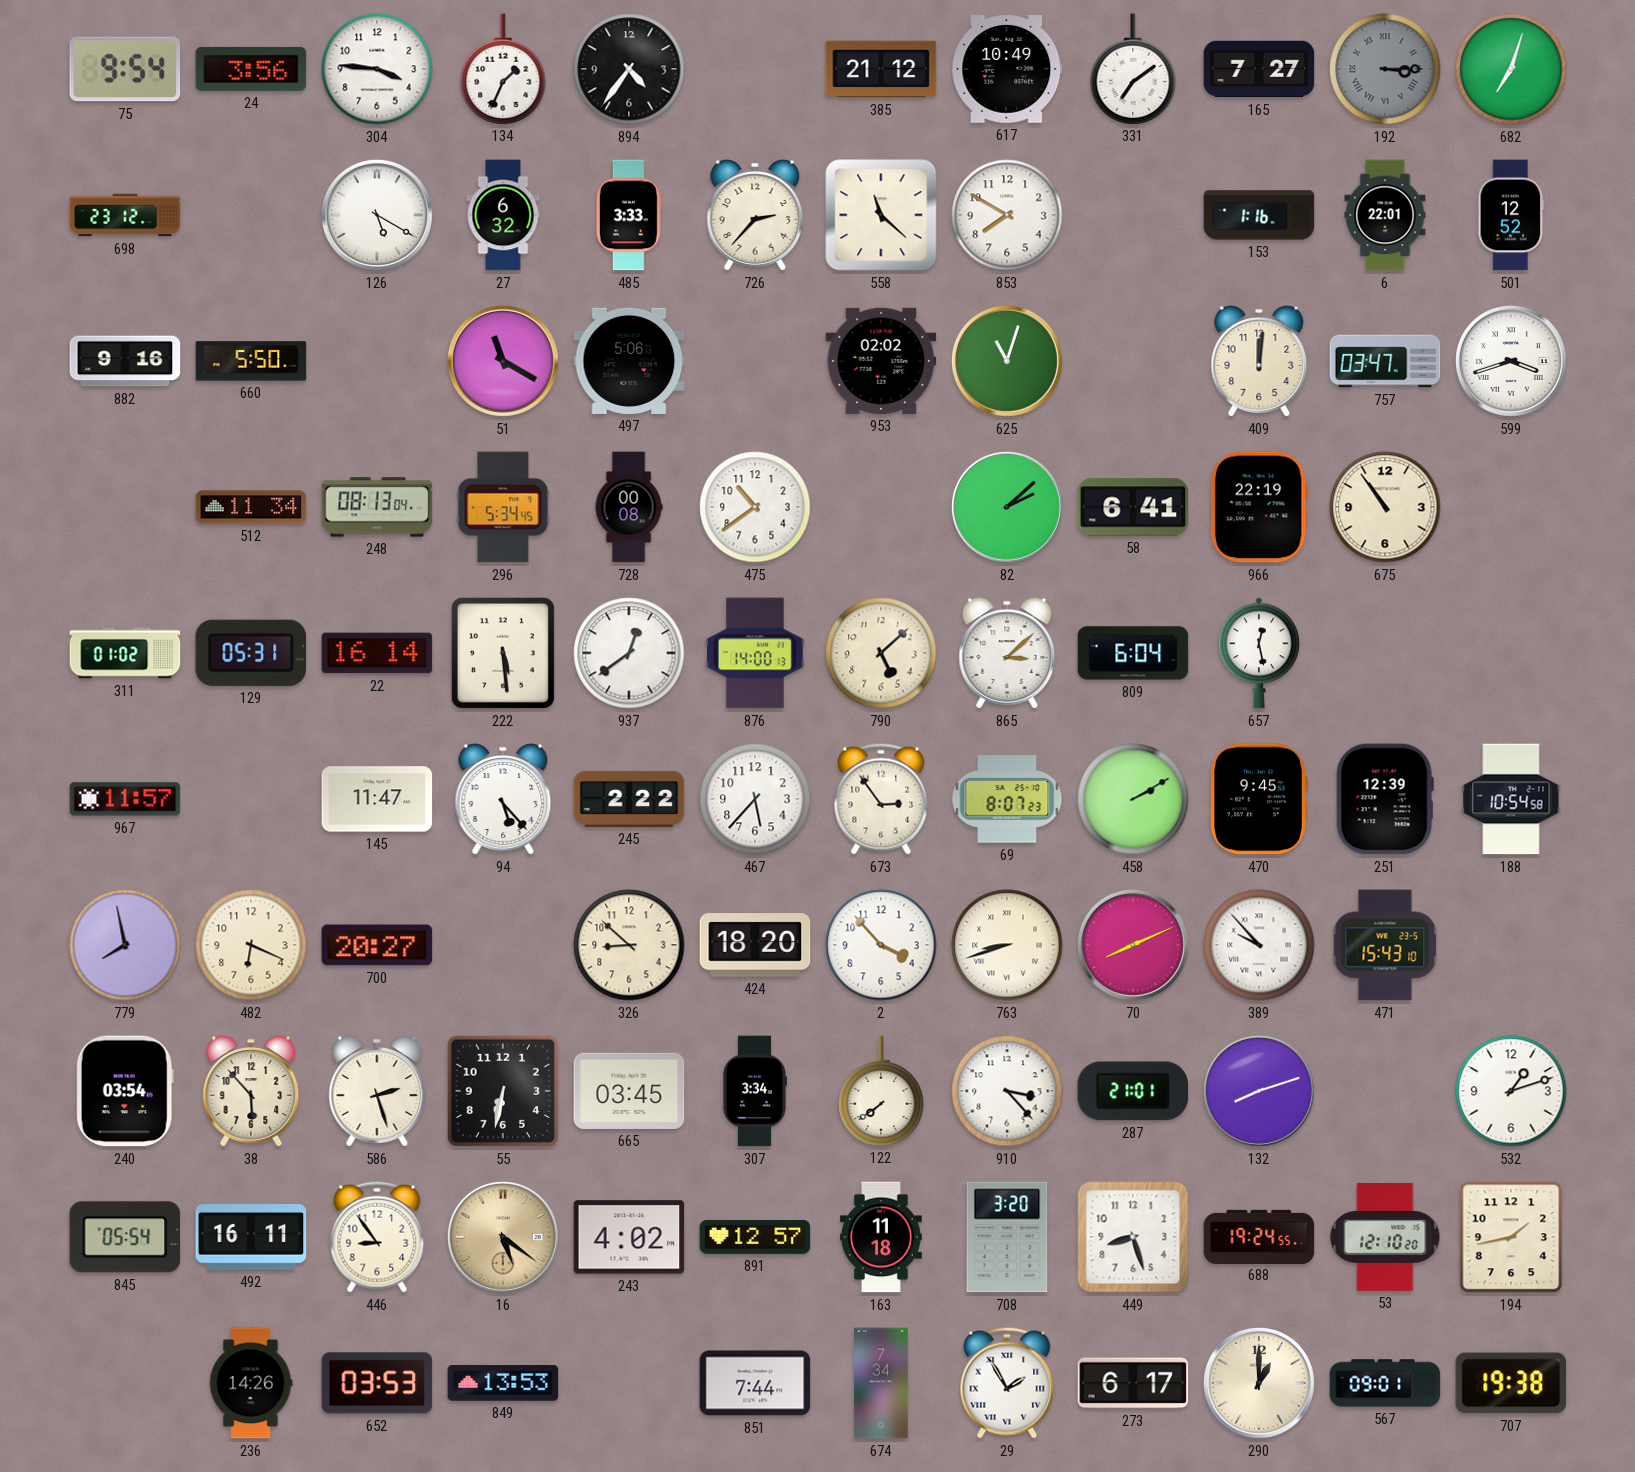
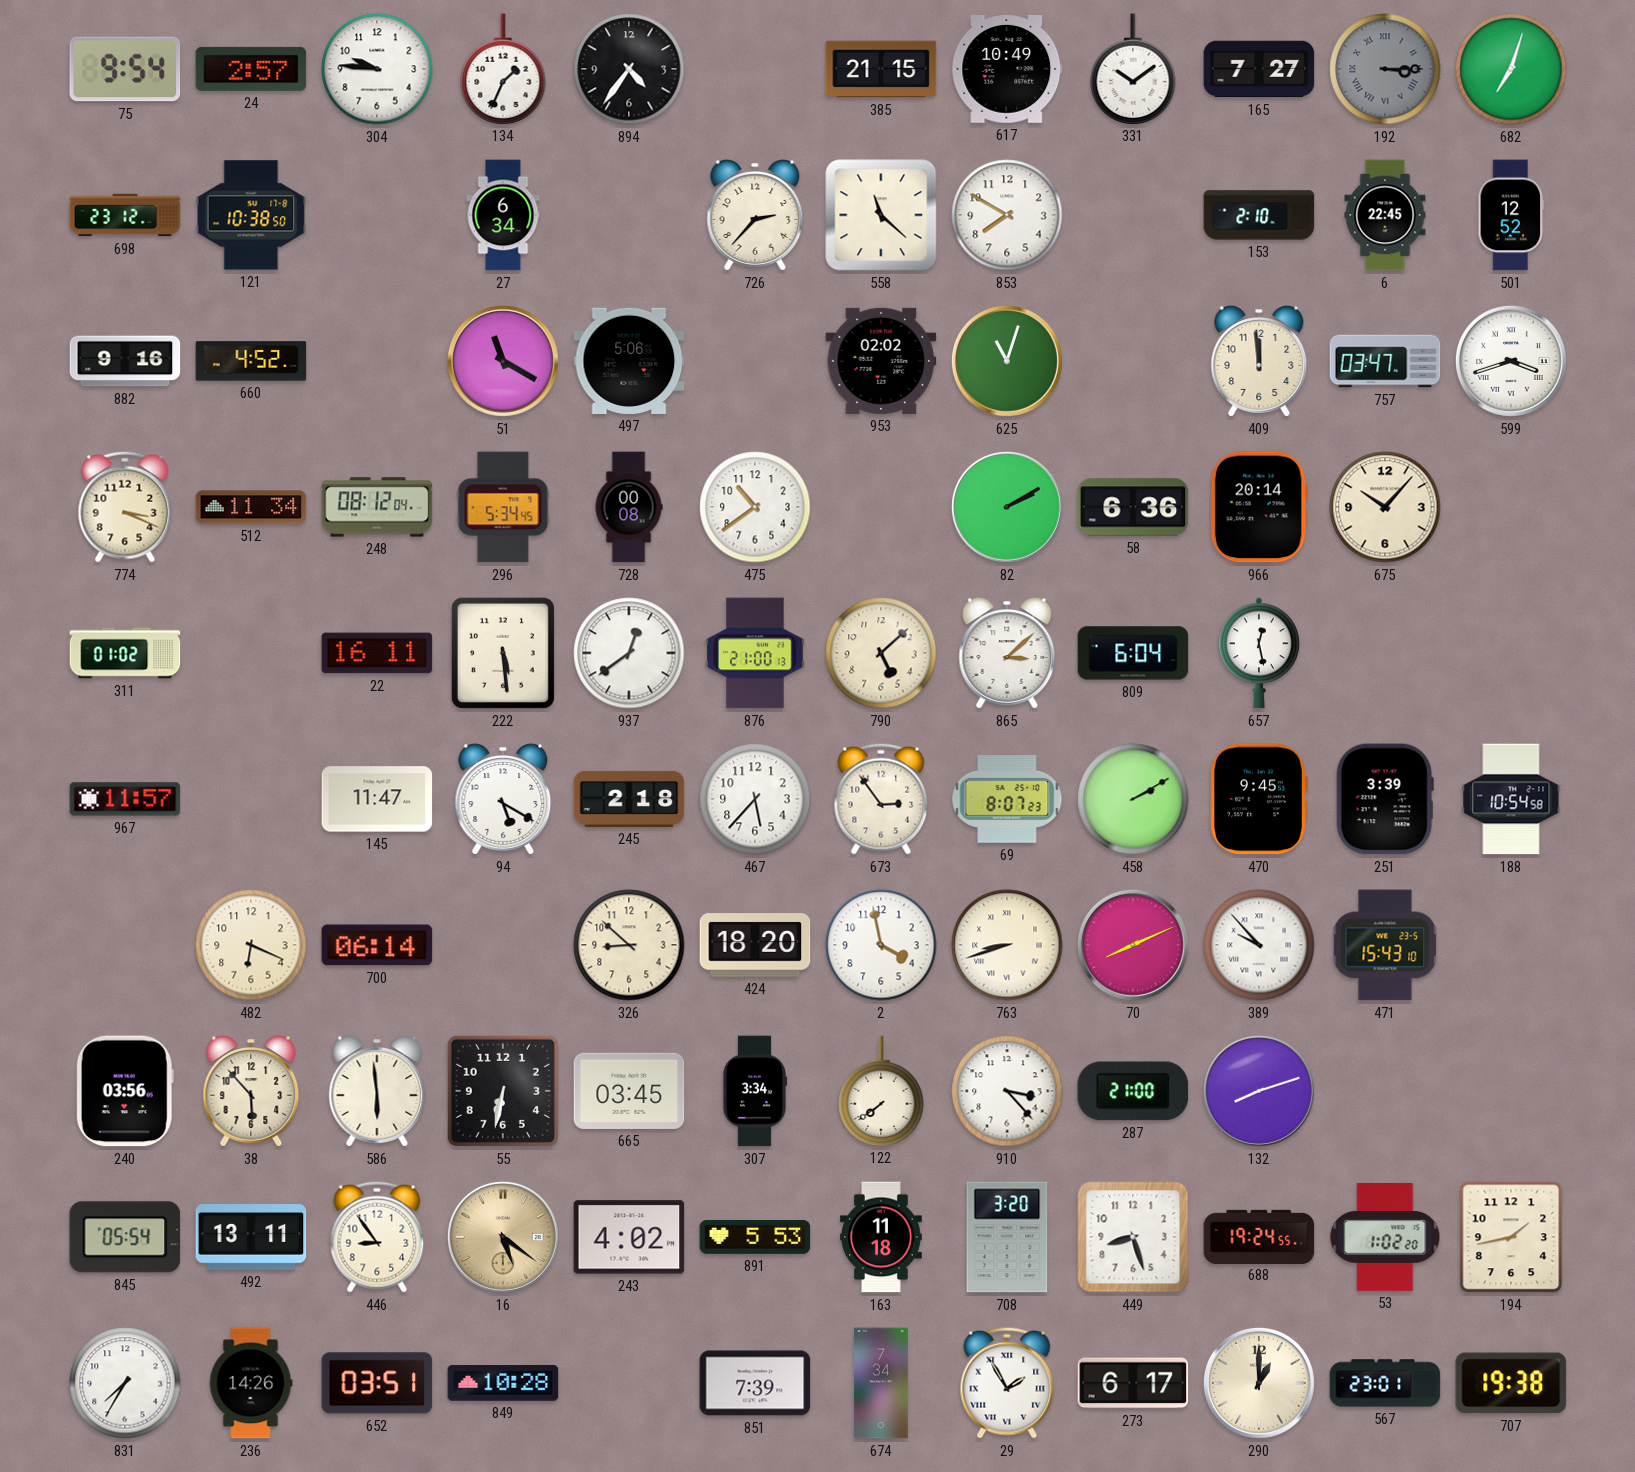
24: 3:56 -> 2:57
304: 3:46 -> 9:46
385: 21:12 -> 21:15
331: 7:09 -> 10:09
121: none -> 10:38
126: 5:20 -> none
27: 6:32 -> 6:34
485: 3:33 -> none
153: 1:16 -> 2:10
6: 22:01 -> 22:45
660: 5:50 -> 4:52
409: 12:01 -> 11:59
774: none -> 3:19
248: 08:13 -> 08:12
82: 2:08 -> 2:10
58: 6:41 -> 6:36
966: 22:19 -> 20:14
675: 10:54 -> 10:07
129: 05:31 -> none
22: 16:14 -> 16:11
876: 14:00 -> 21:00
94: 5:23 -> 5:20
245: 2:22 -> 2:18
251: 12:39 -> 3:39
779: 7:58 -> none
700: 20:27 -> 06:14
2: 3:53 -> 3:58
240: 03:54 -> 03:56
586: 2:27 -> 5:59
287: 21:01 -> 21:00
532: 1:12 -> none
492: 16:11 -> 13:11
891: 12:57 -> 5:53
53: 12:10 -> 1:02
831: none -> 7:35
652: 03:53 -> 03:51
849: 13:53 -> 10:28
851: 7:44 -> 7:39
567: 09:01 -> 23:01
